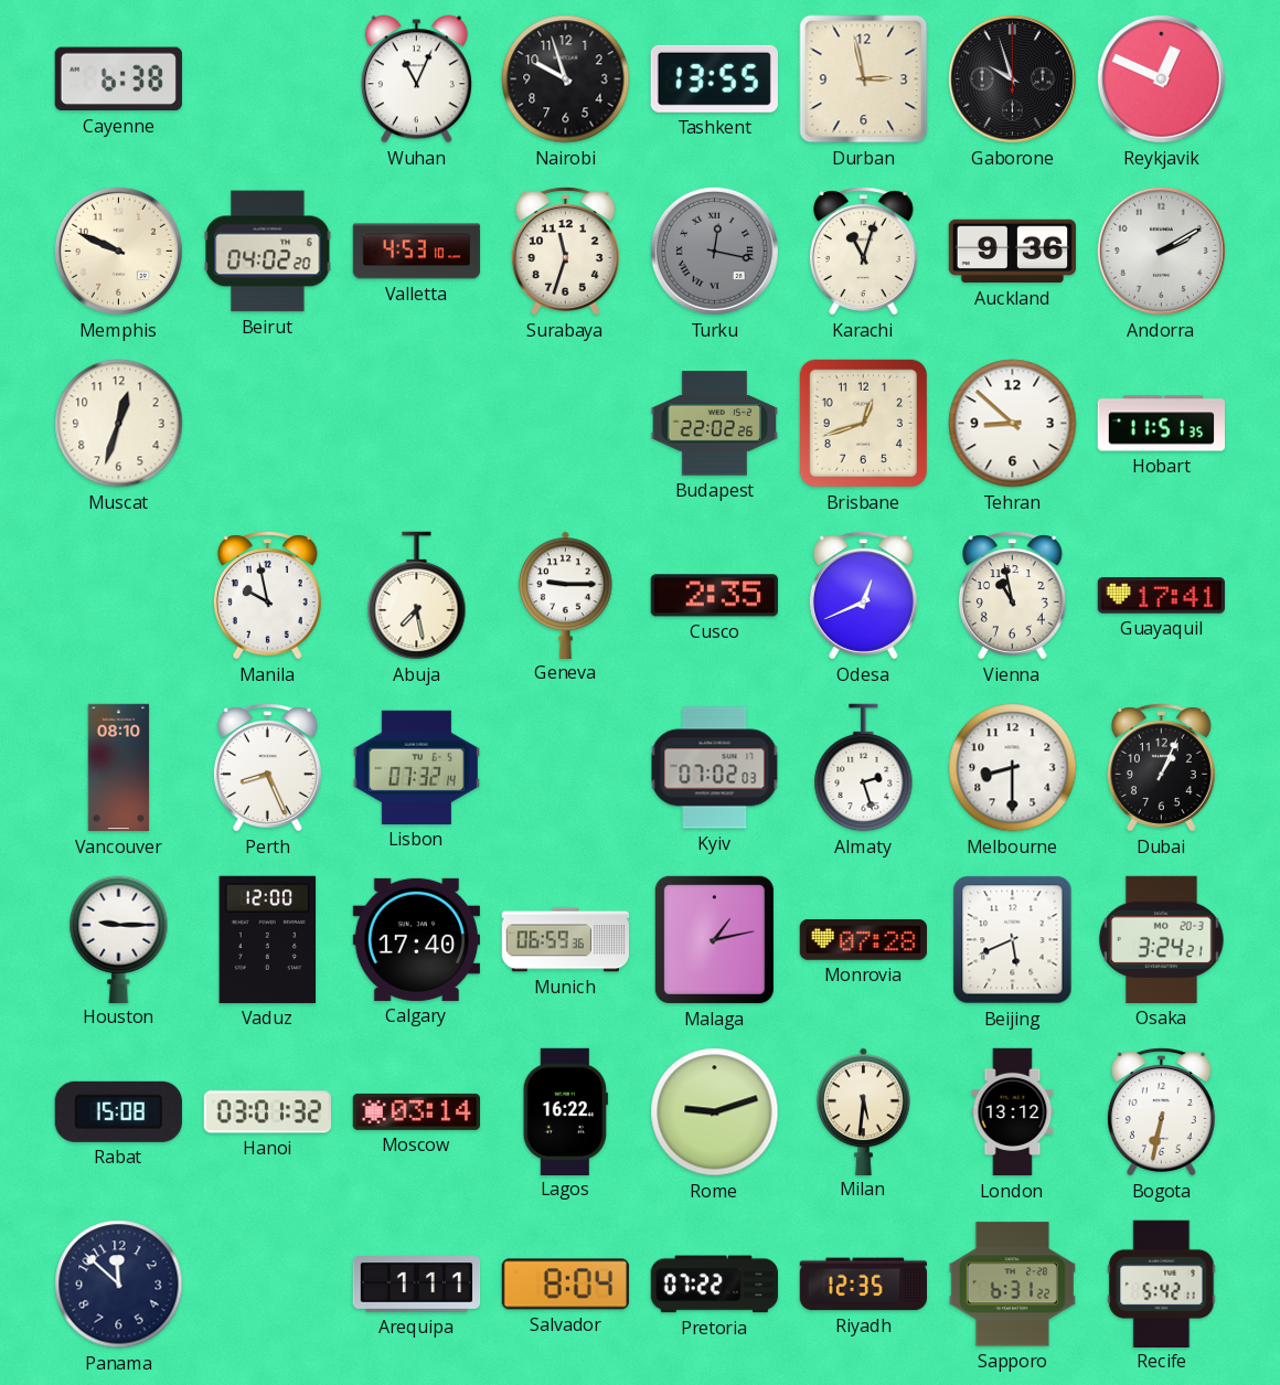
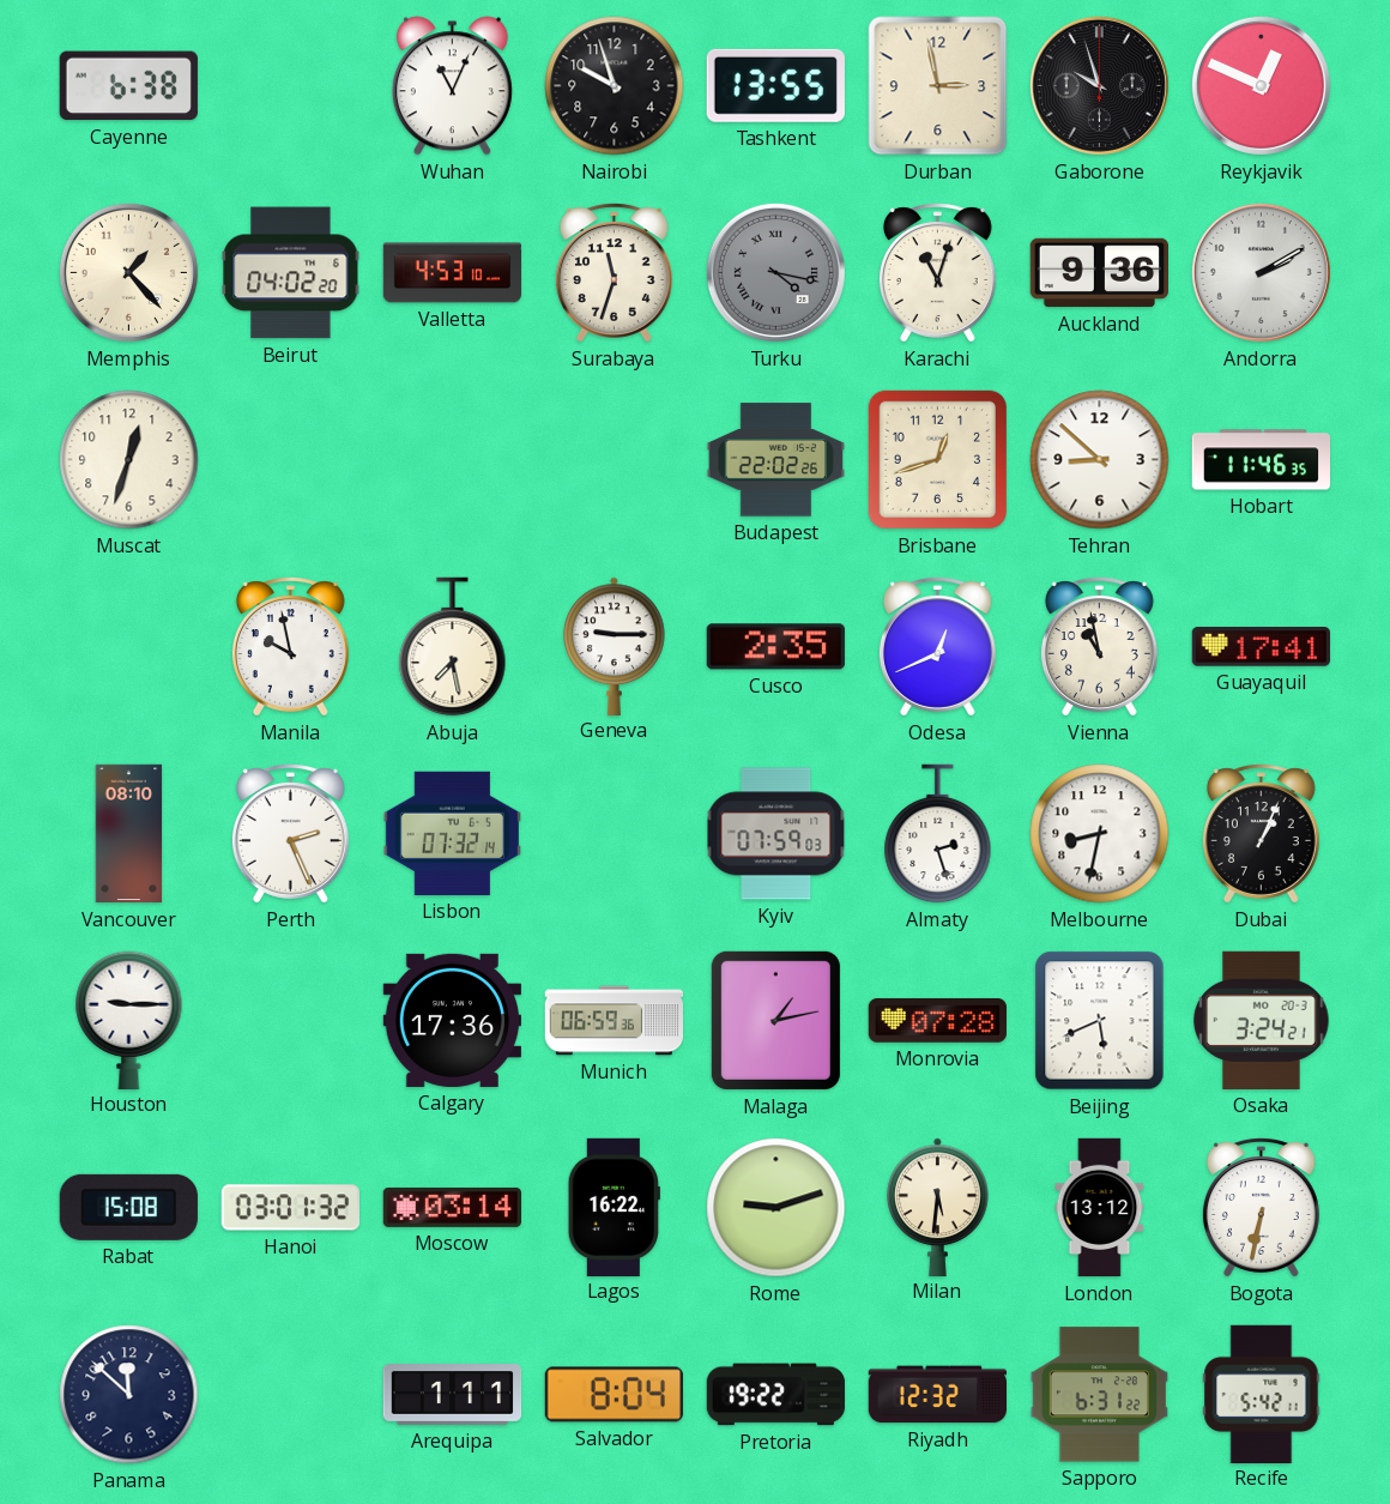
Memphis: 9:49 -> 1:23
Turku: 12:17 -> 4:17
Hobart: 11:51 -> 11:46
Perth: 8:26 -> 2:26
Kyiv: 07:02 -> 07:59
Melbourne: 8:30 -> 8:32
Vaduz: 12:00 -> none
Calgary: 17:40 -> 17:36
Pretoria: 07:22 -> 19:22
Riyadh: 12:35 -> 12:32
